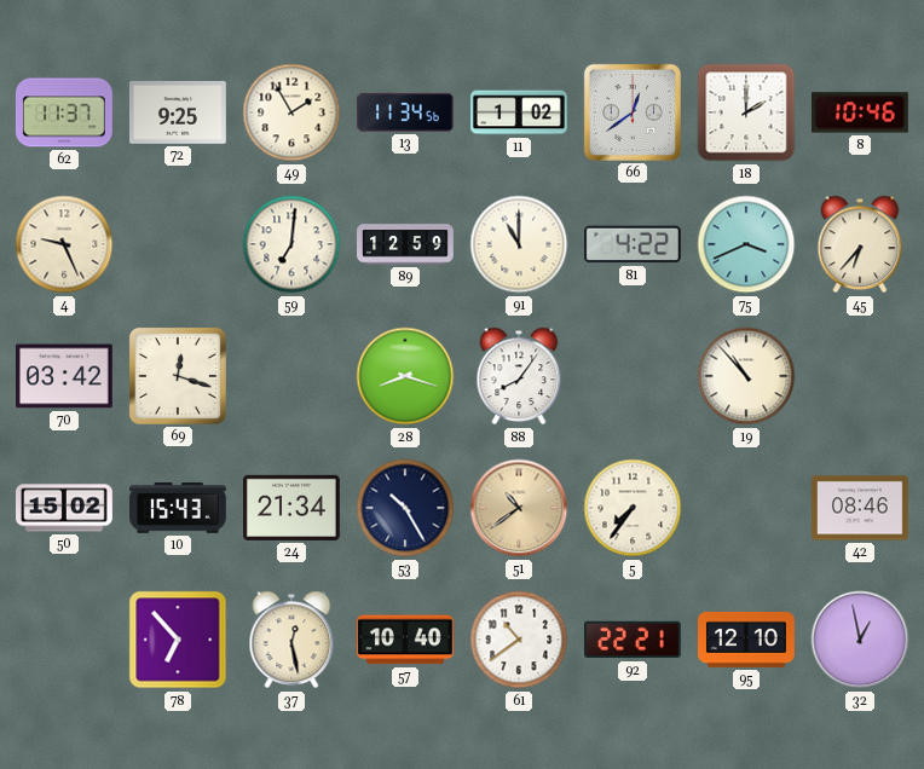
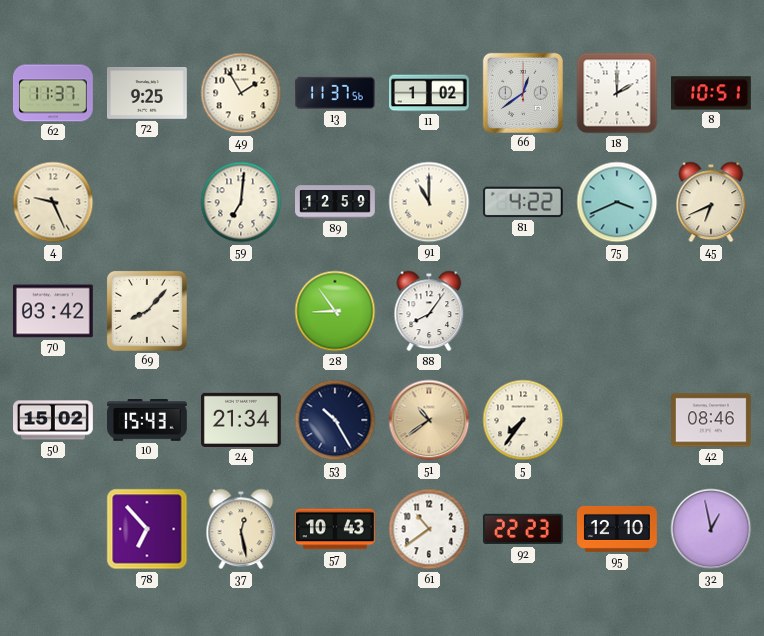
13: 11:34 -> 11:37
8: 10:46 -> 10:51
45: 6:37 -> 6:41
69: 12:18 -> 8:07
28: 8:18 -> 8:54
19: 10:53 -> none
57: 10:40 -> 10:43
92: 22:21 -> 22:23
